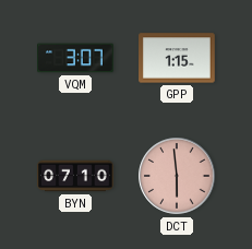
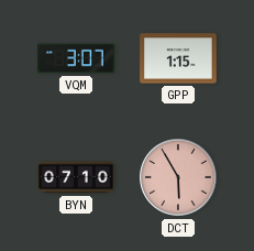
DCT: 5:59 -> 5:55
